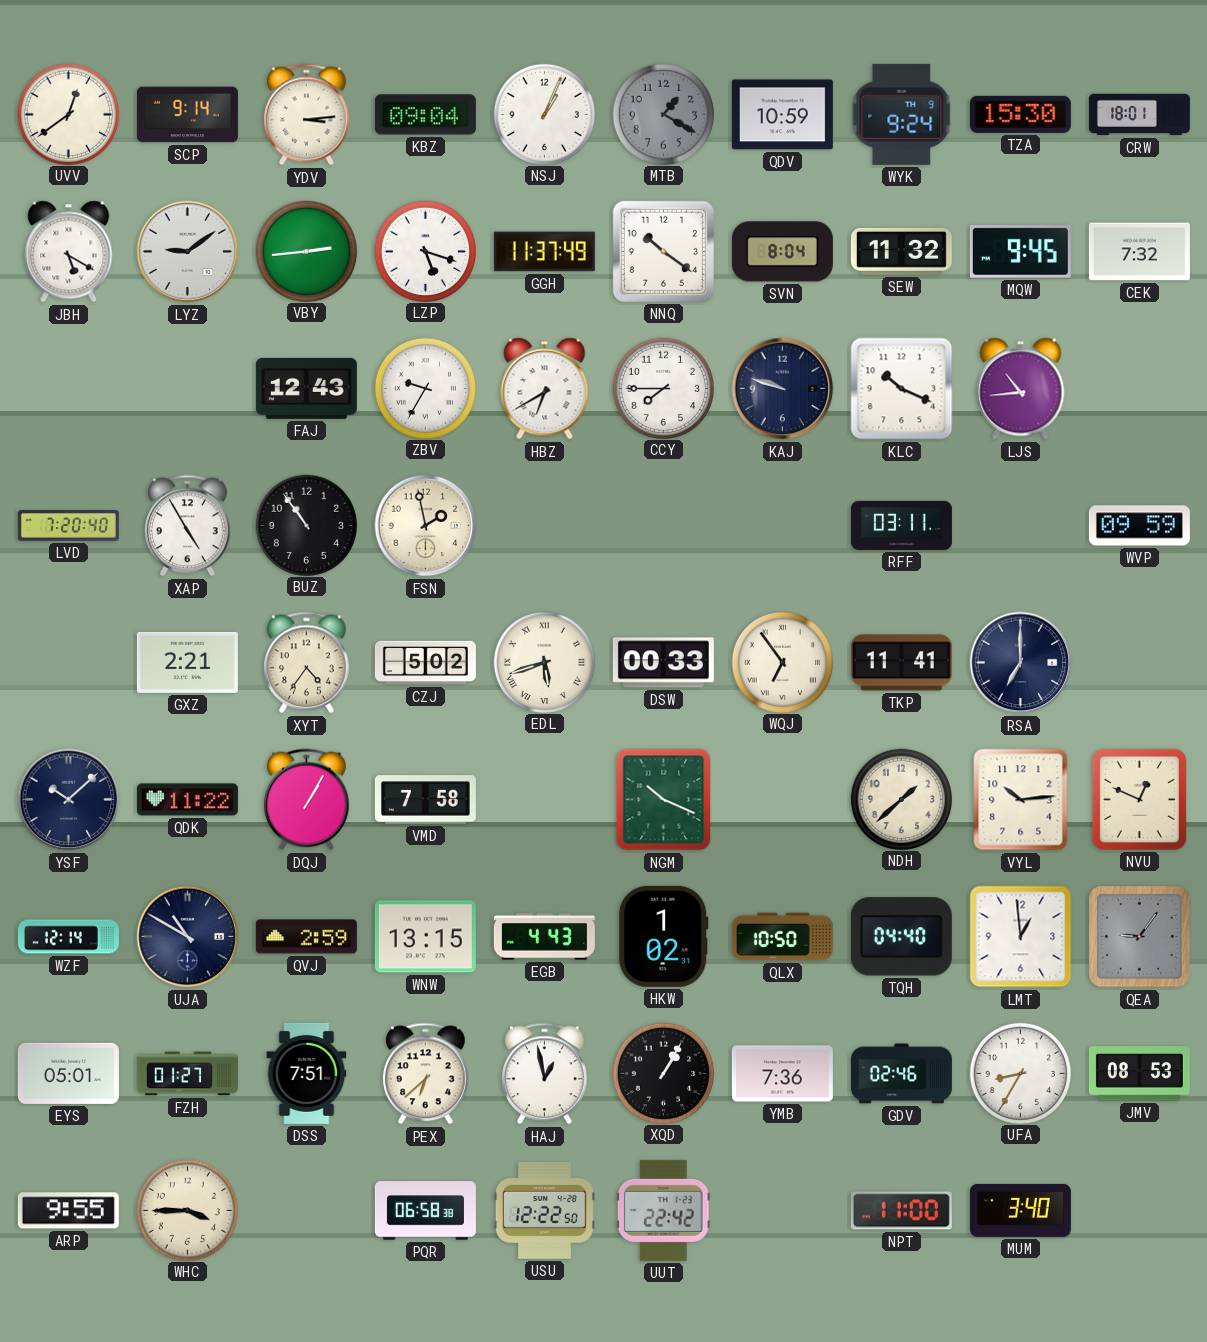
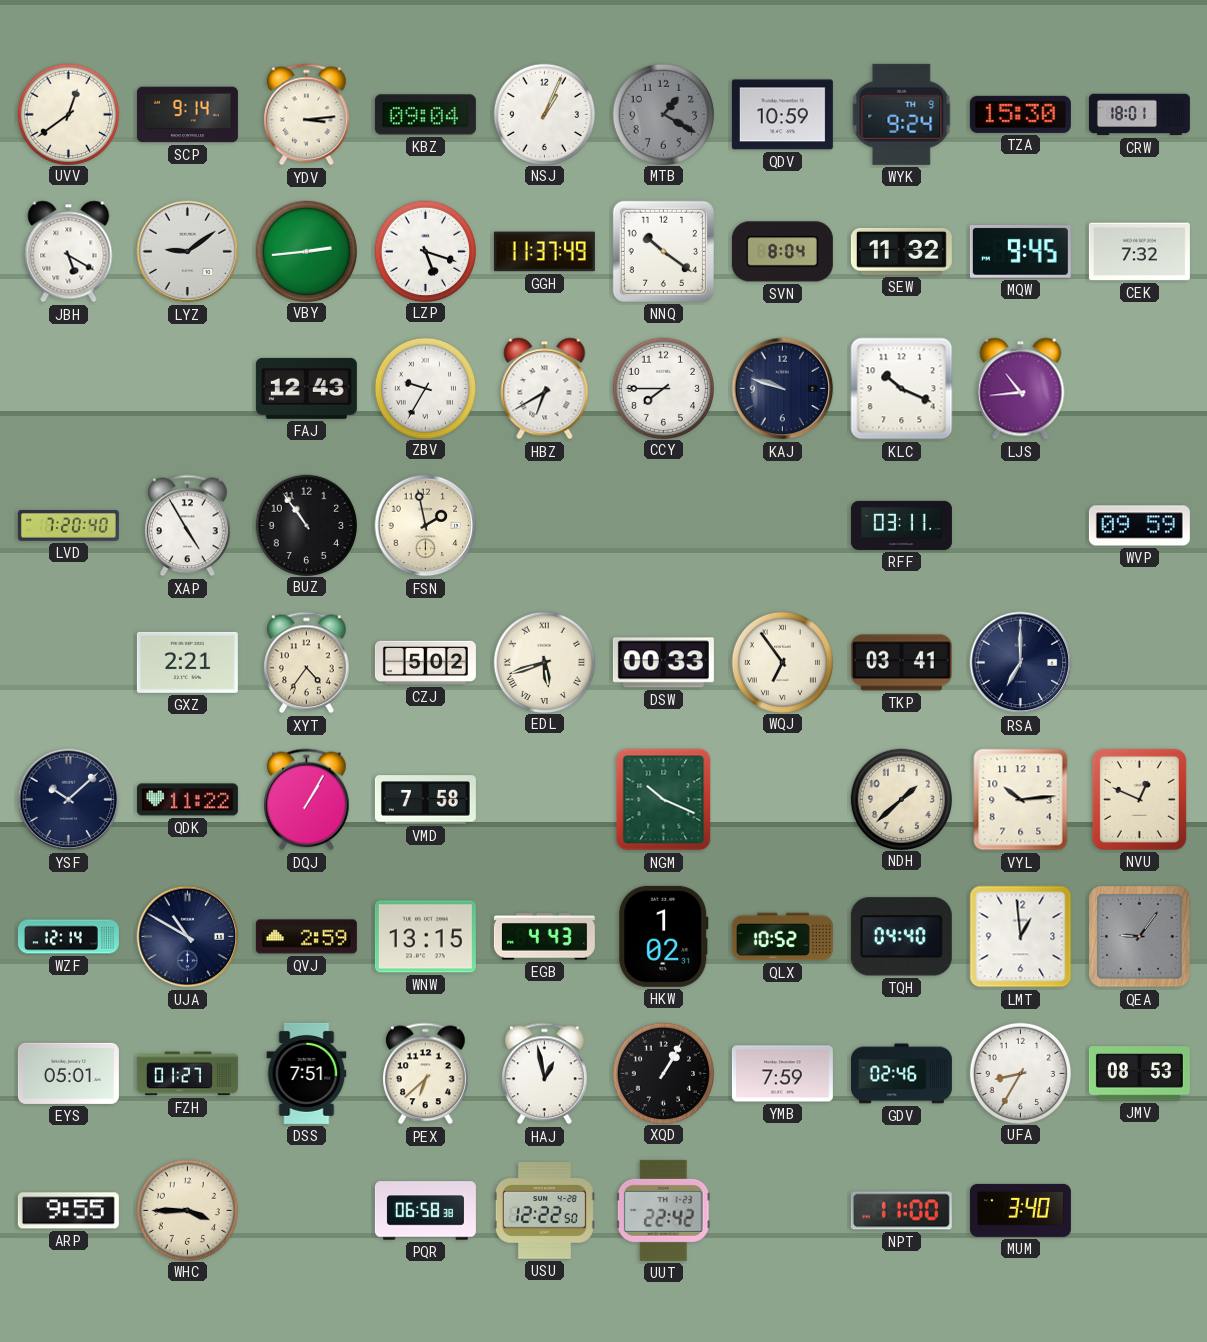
TKP: 11:41 -> 03:41
QLX: 10:50 -> 10:52
YMB: 7:36 -> 7:59
